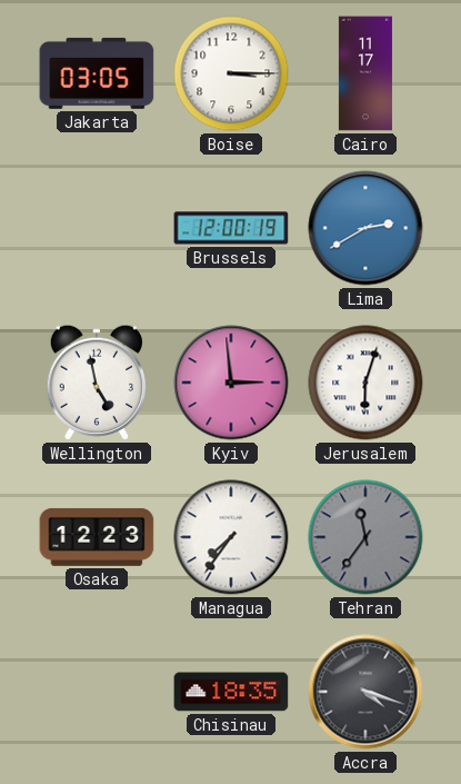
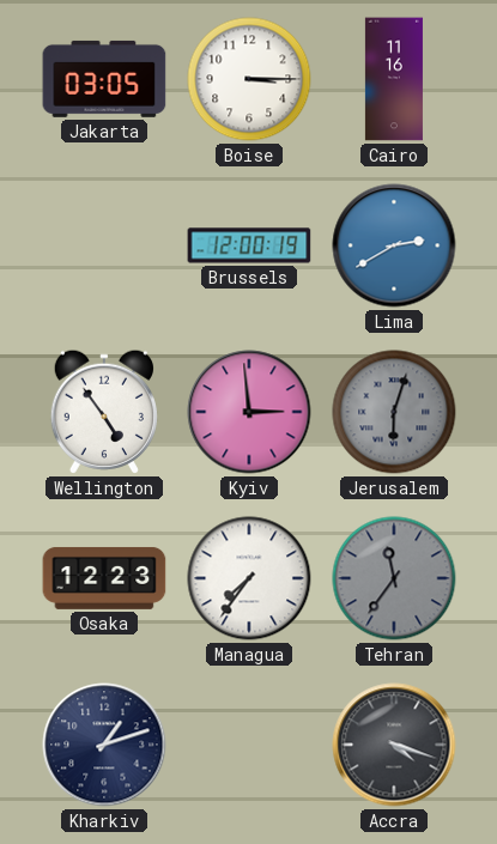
Cairo: 11:17 -> 11:16
Wellington: 4:58 -> 4:54
Jerusalem dial: white -> grey
Kharkiv: none -> 1:12
Chisinau: 18:35 -> none
